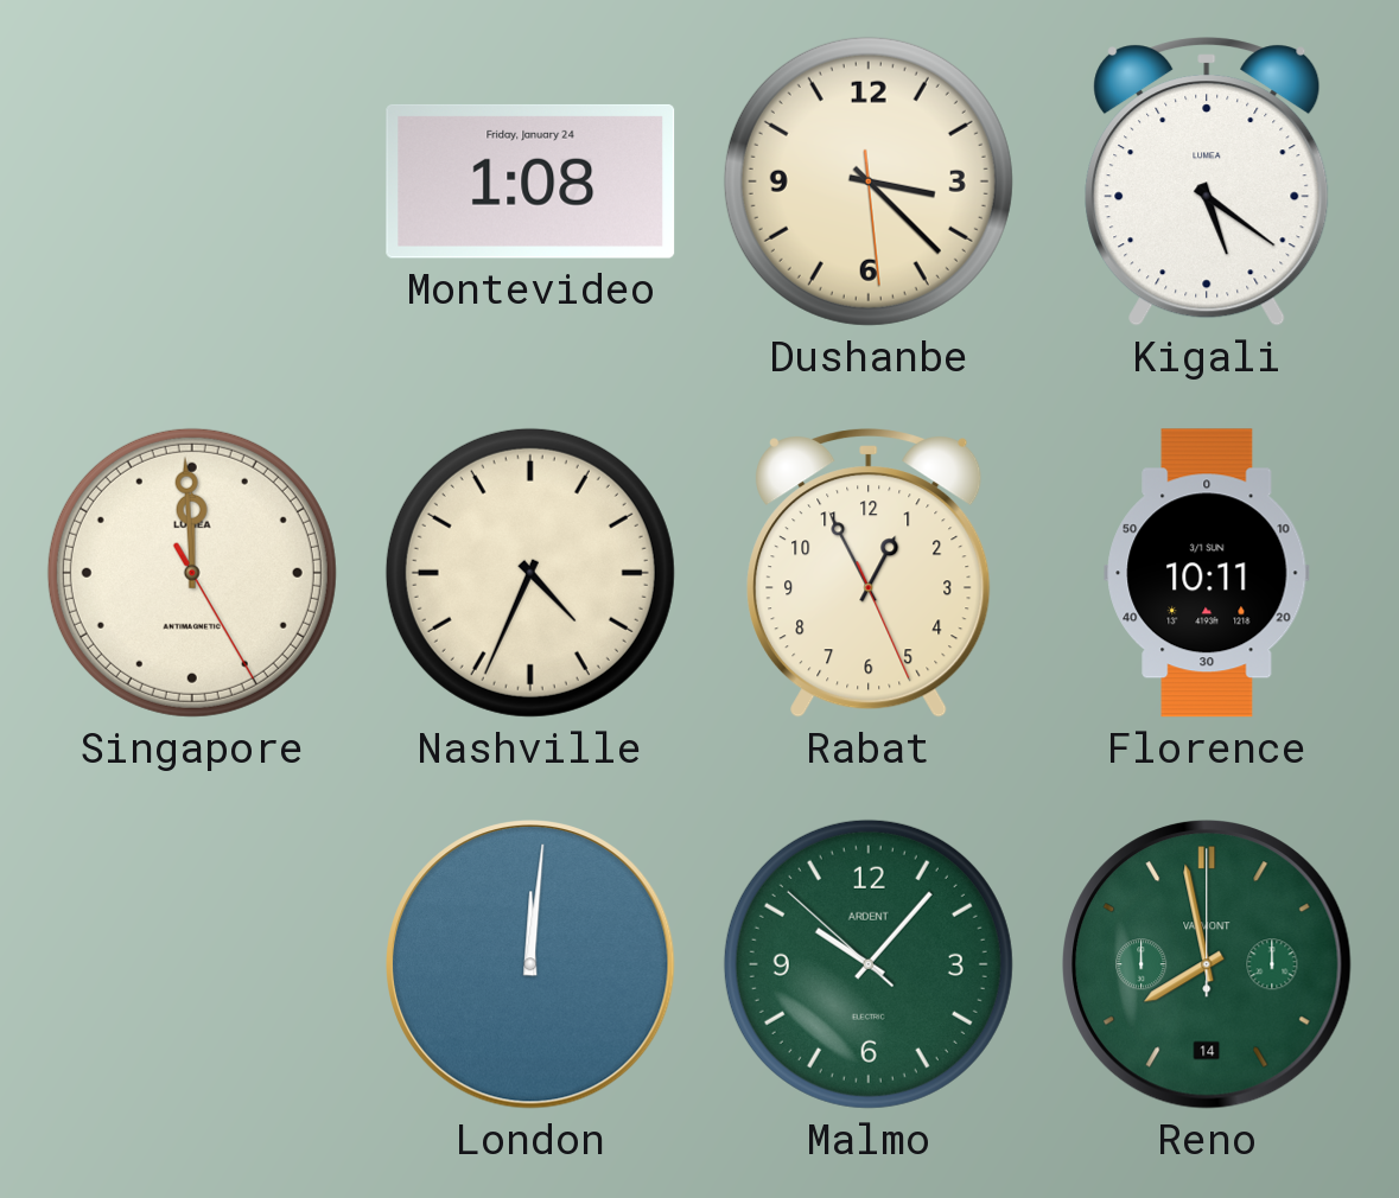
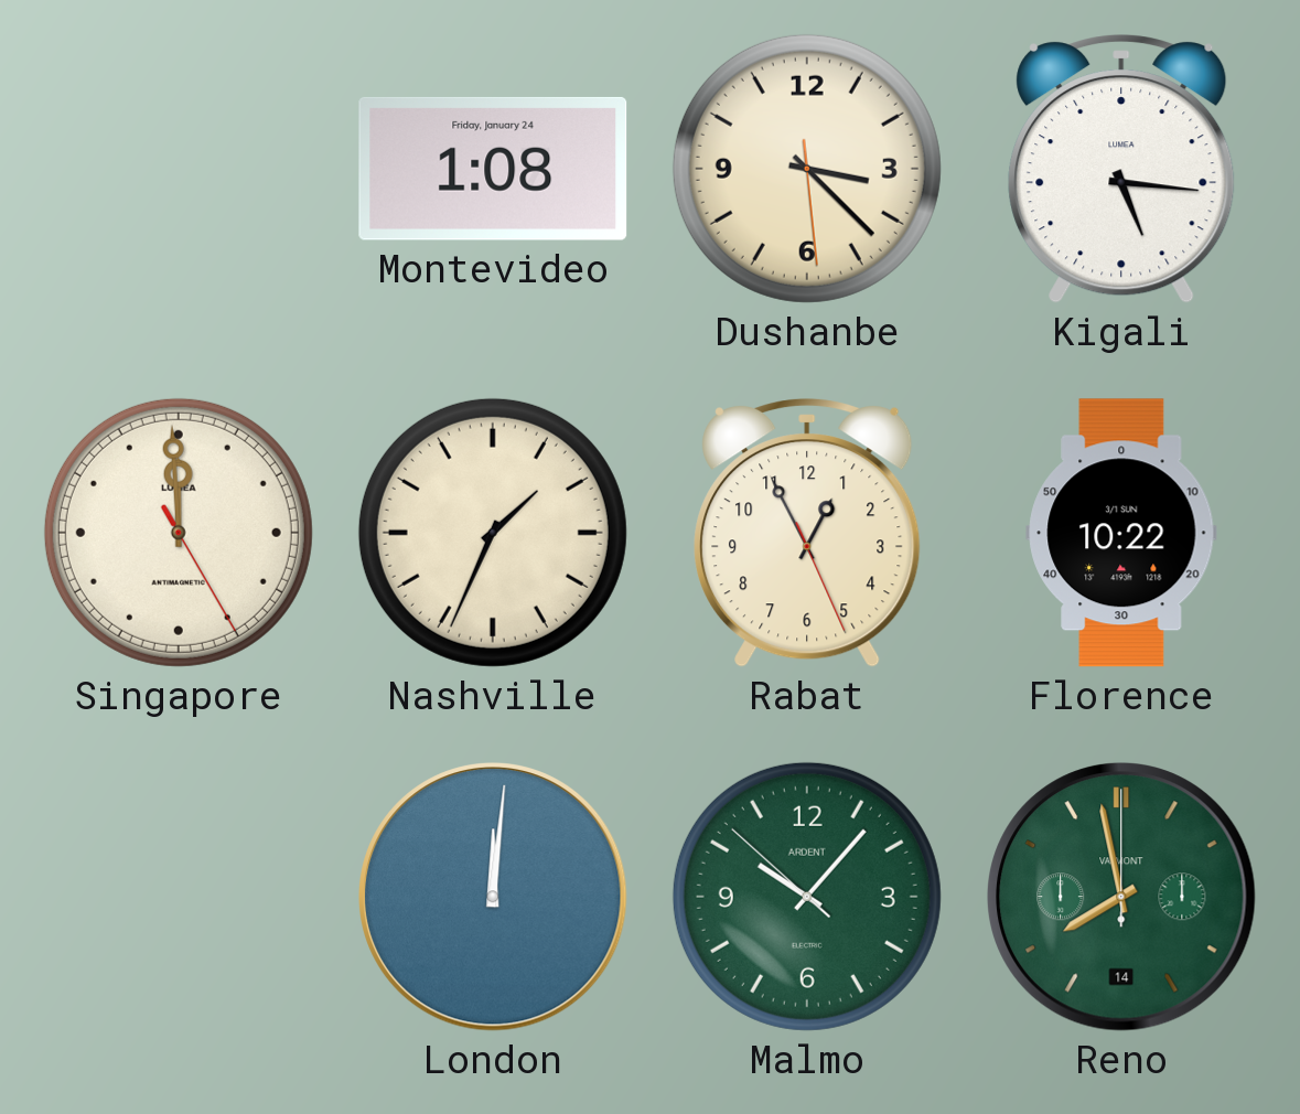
Kigali: 5:21 -> 5:16
Nashville: 4:34 -> 1:34
Florence: 10:11 -> 10:22
